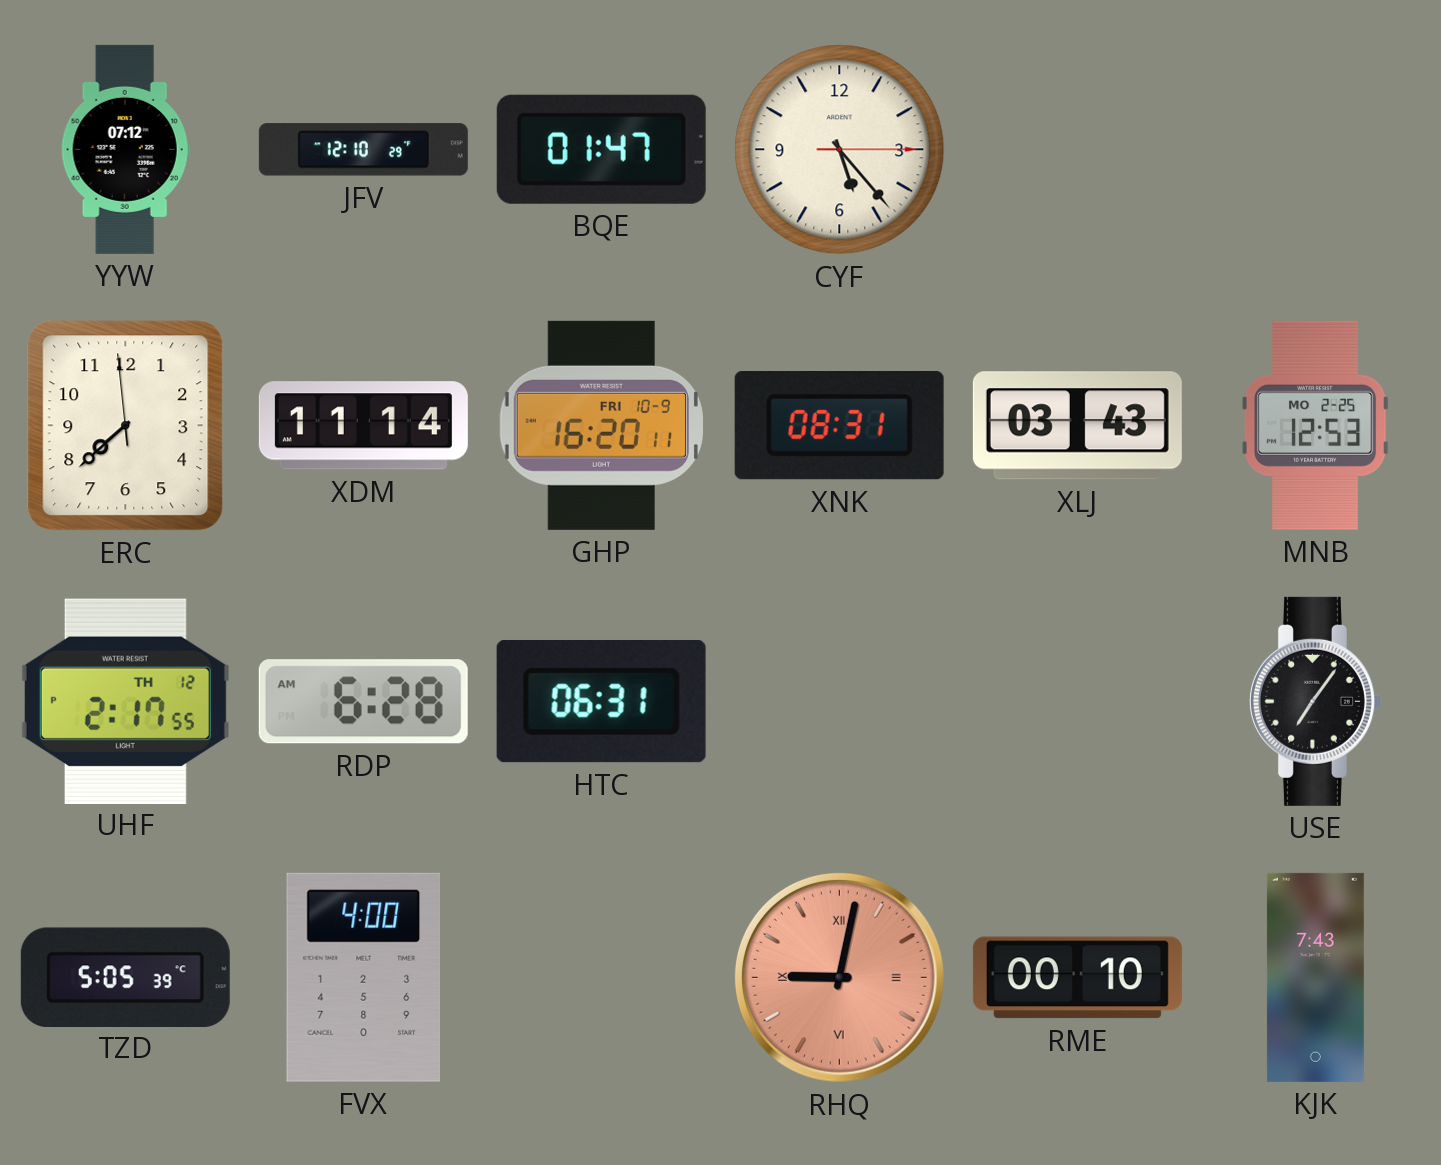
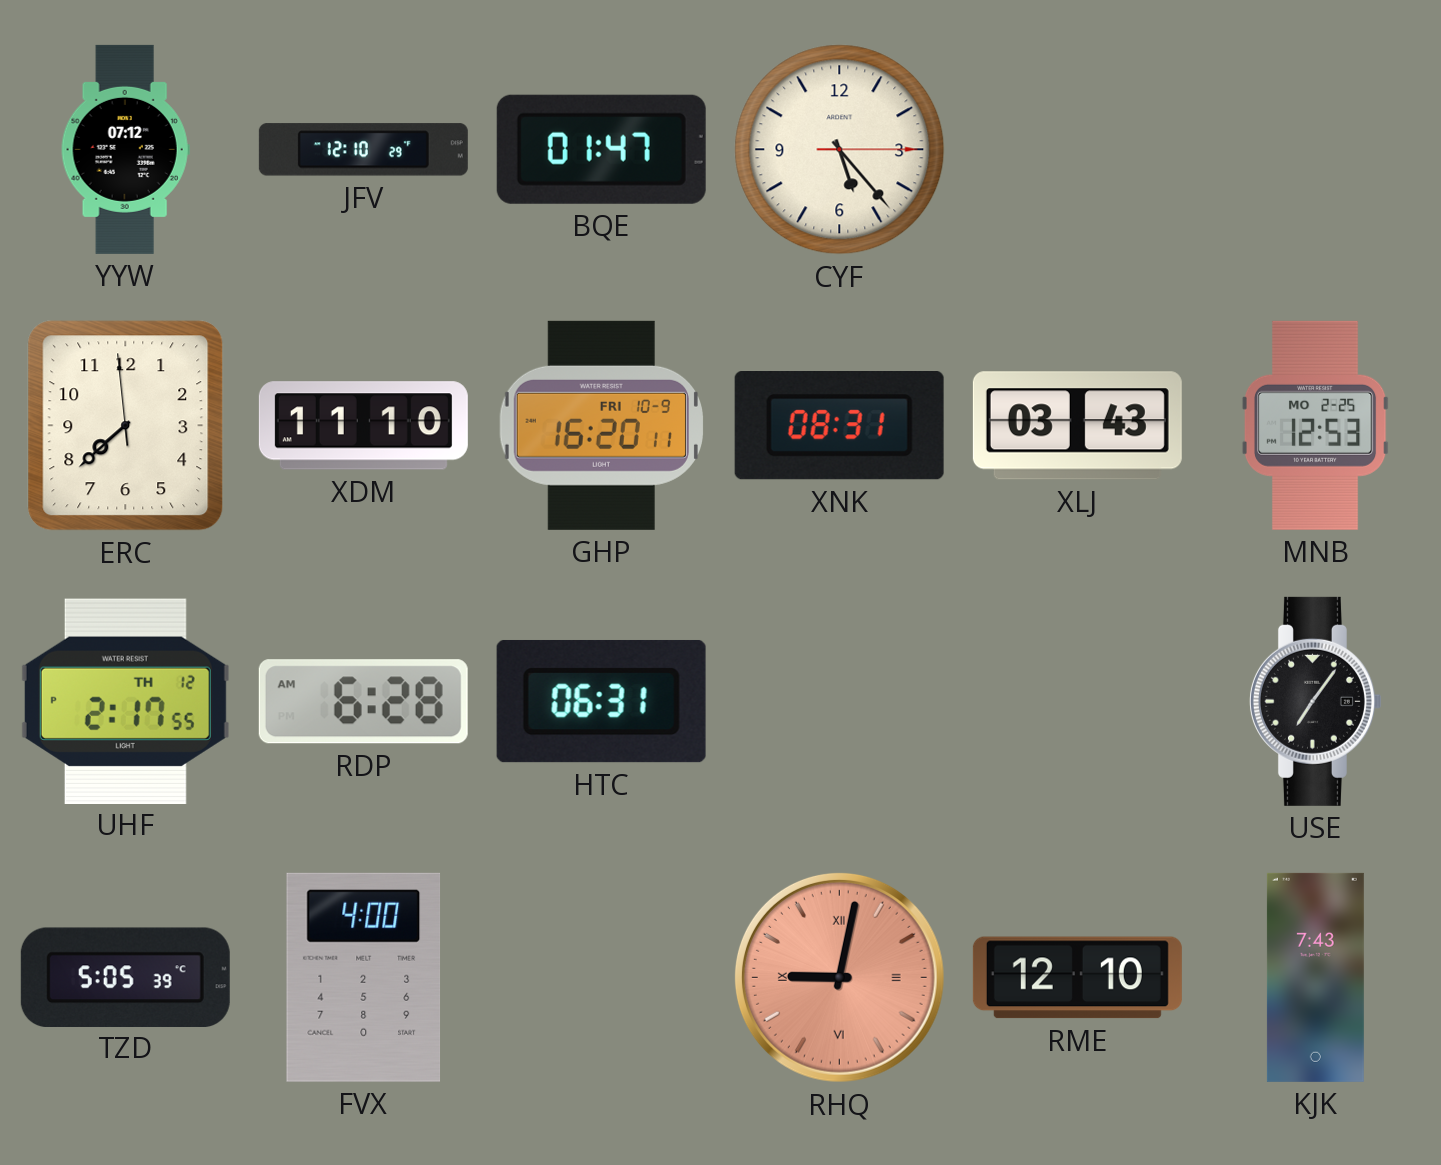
XDM: 11:14 -> 11:10
RME: 00:10 -> 12:10
